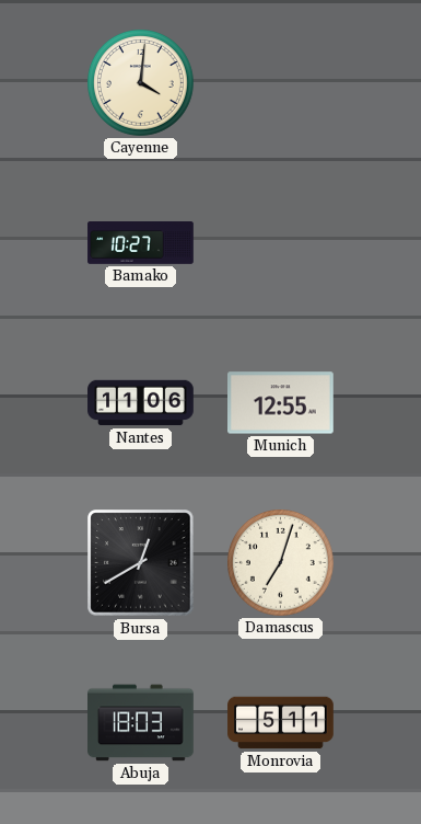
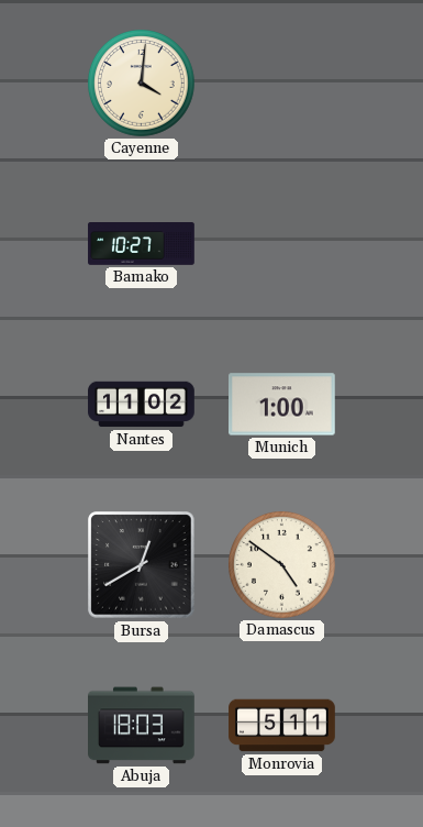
Nantes: 11:06 -> 11:02
Munich: 12:55 -> 1:00
Damascus: 7:03 -> 4:51
